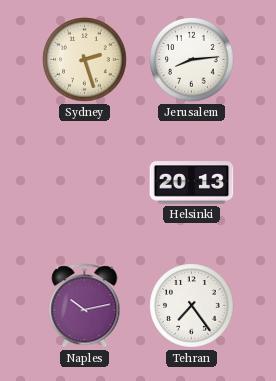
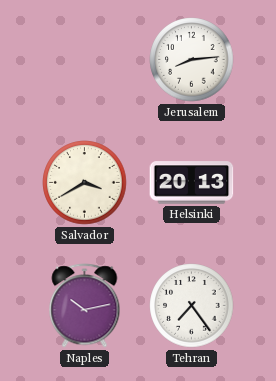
Sydney: 2:27 -> none
Salvador: none -> 3:40
